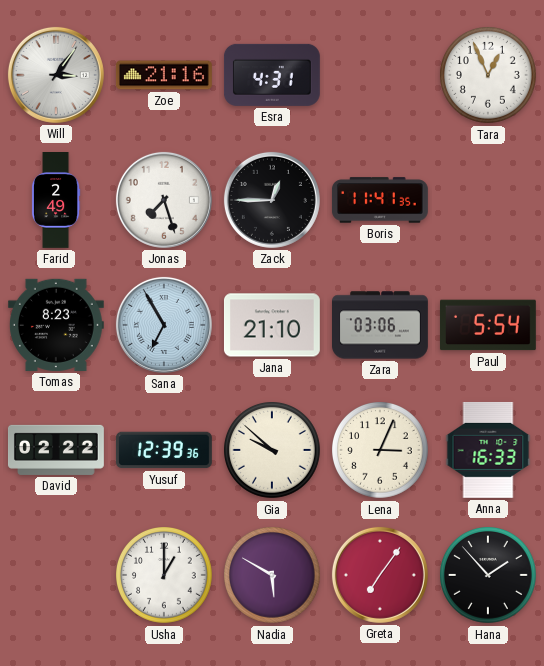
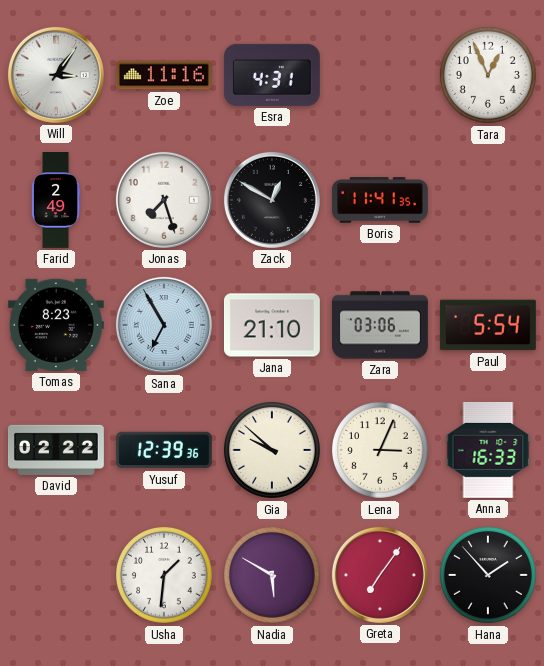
Zoe: 21:16 -> 11:16
Zack: 12:45 -> 12:50
Usha: 1:00 -> 1:31
